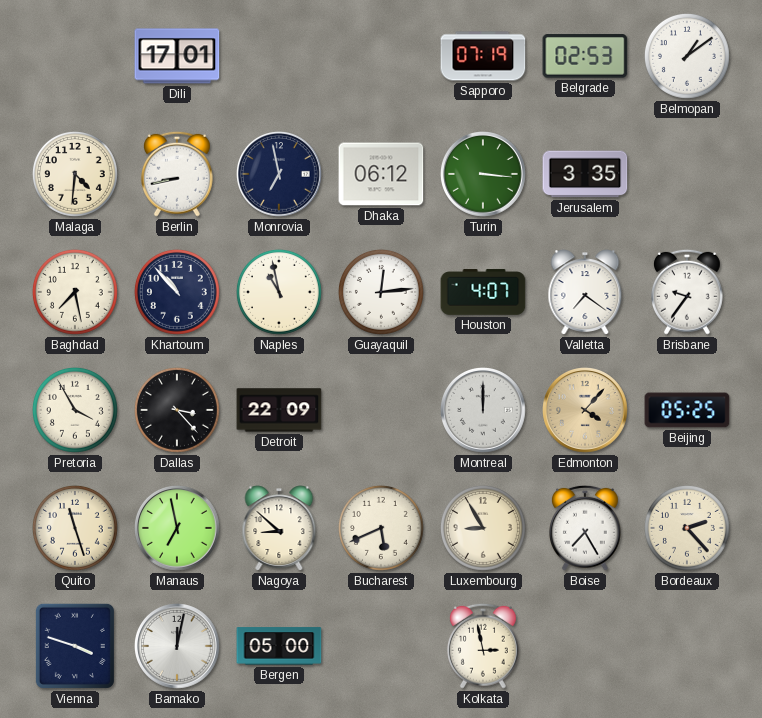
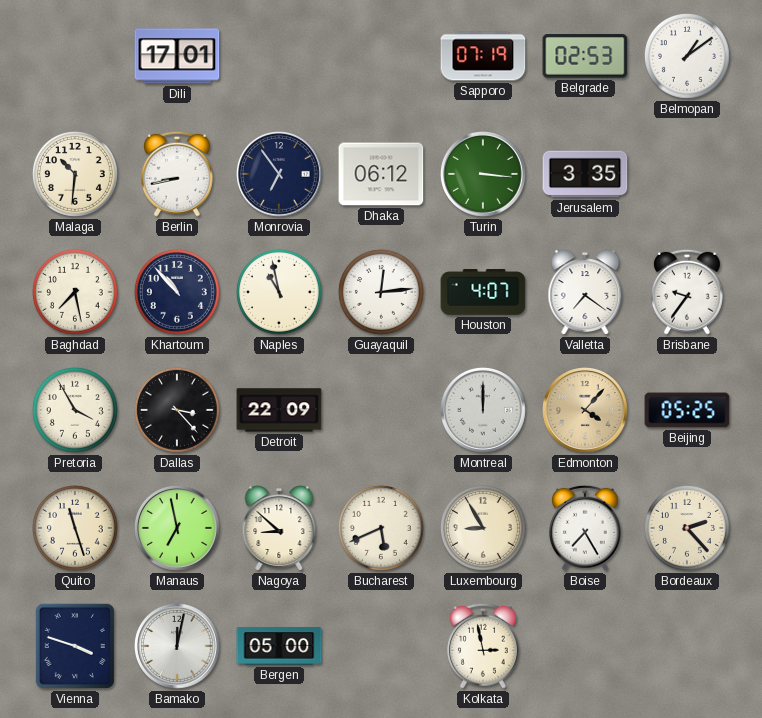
Malaga: 4:31 -> 10:31
Monrovia: 6:58 -> 6:54
